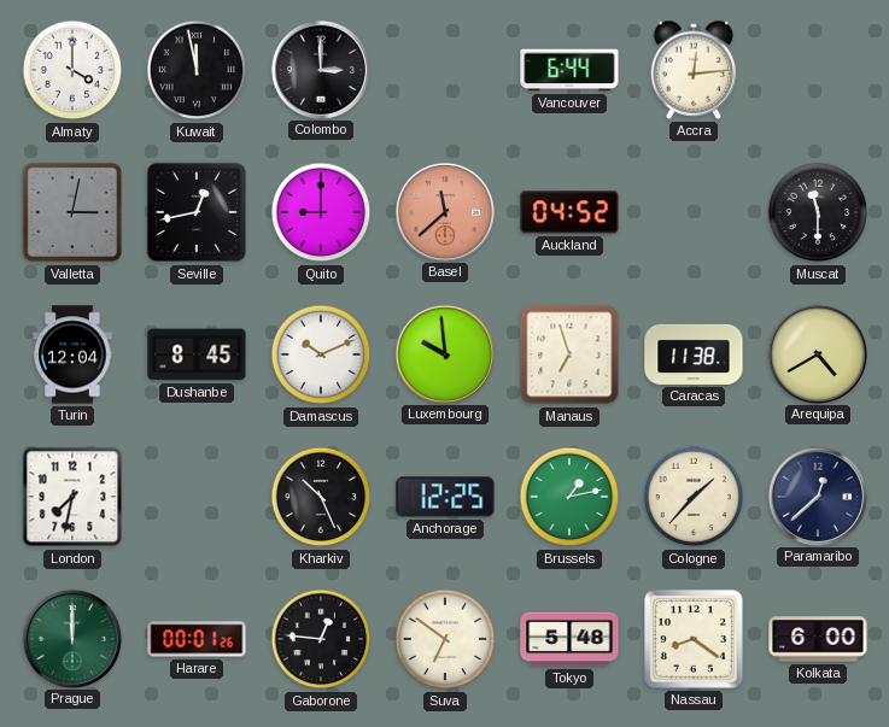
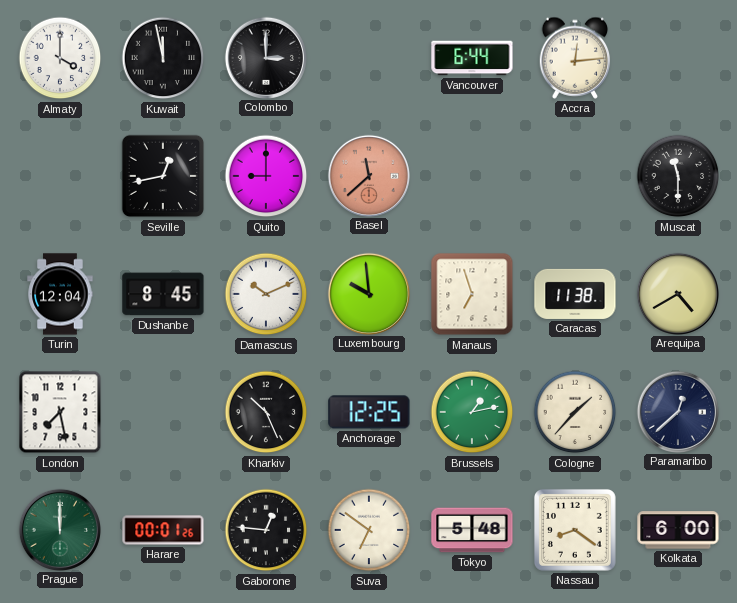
Valletta: 3:02 -> none
Auckland: 04:52 -> none
London: 7:32 -> 7:28
